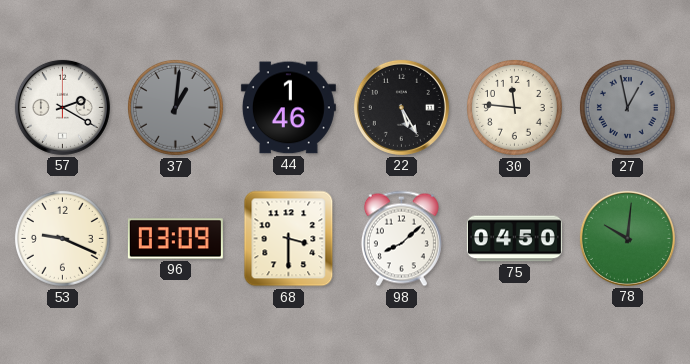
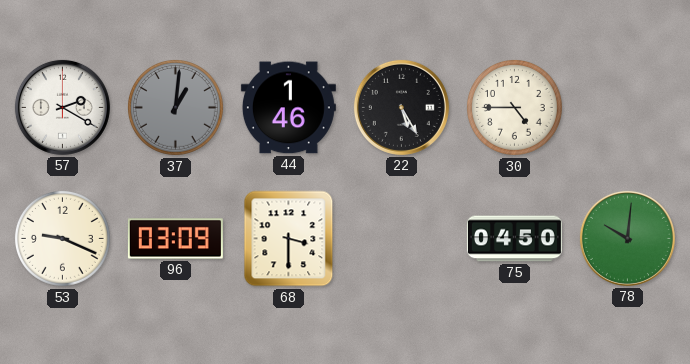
30: 11:46 -> 4:45
27: 12:58 -> none
98: 8:08 -> none
